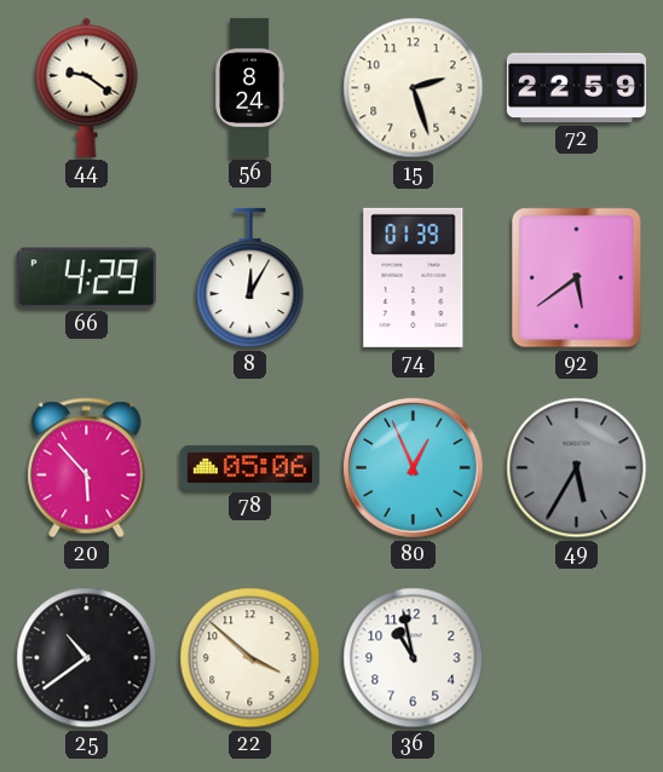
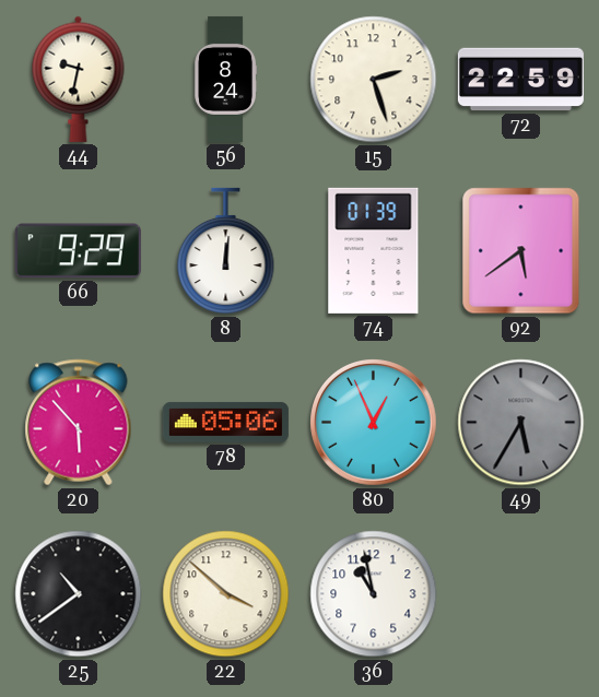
44: 9:21 -> 9:32
66: 4:29 -> 9:29
8: 12:05 -> 12:01
